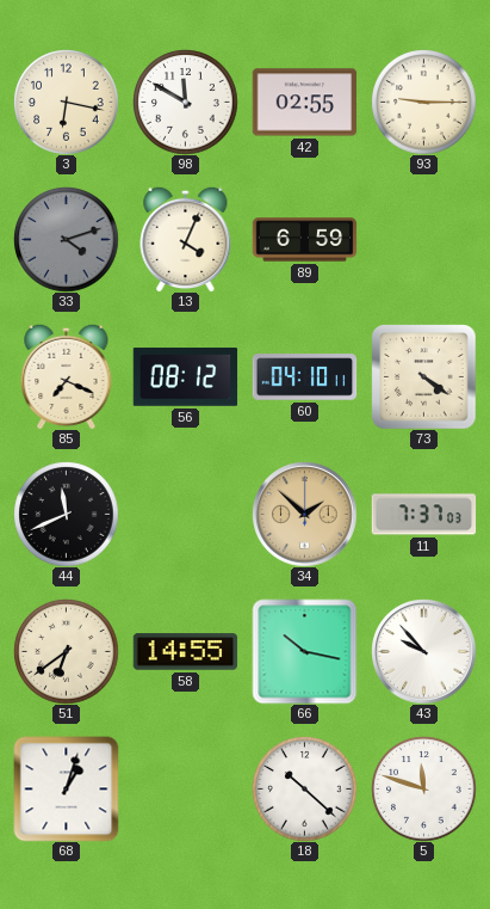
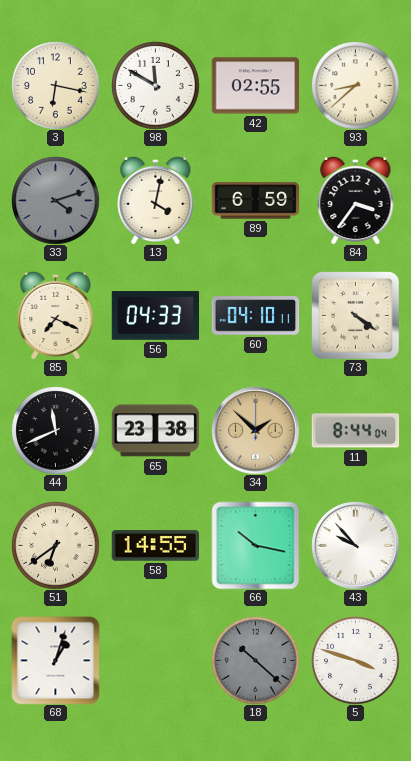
93: 9:15 -> 8:38
13: 4:04 -> 4:02
84: none -> 3:36
56: 08:12 -> 04:33
65: none -> 23:38
11: 7:37 -> 8:44
18 dial: white -> grey
5: 11:48 -> 3:48
